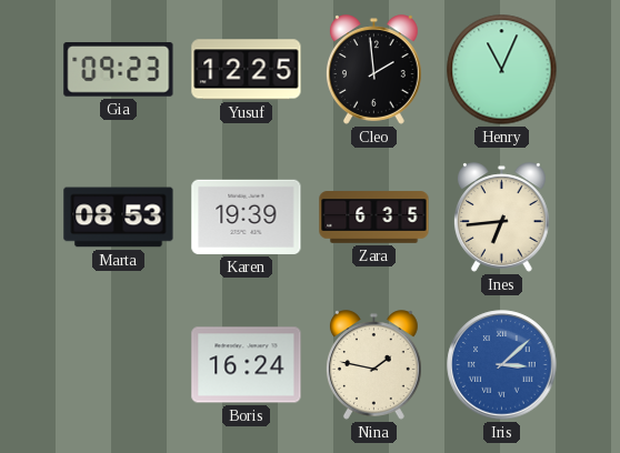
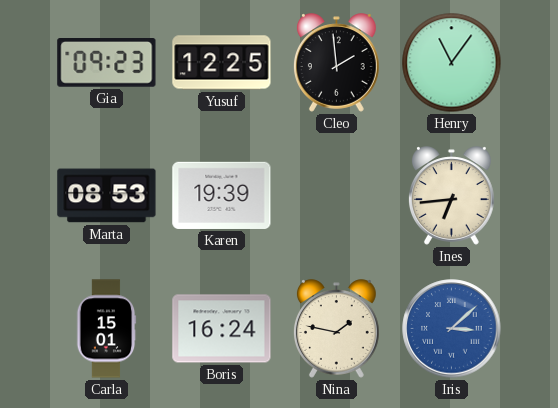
Henry: 11:04 -> 11:06
Zara: 6:35 -> none
Carla: none -> 15:01
